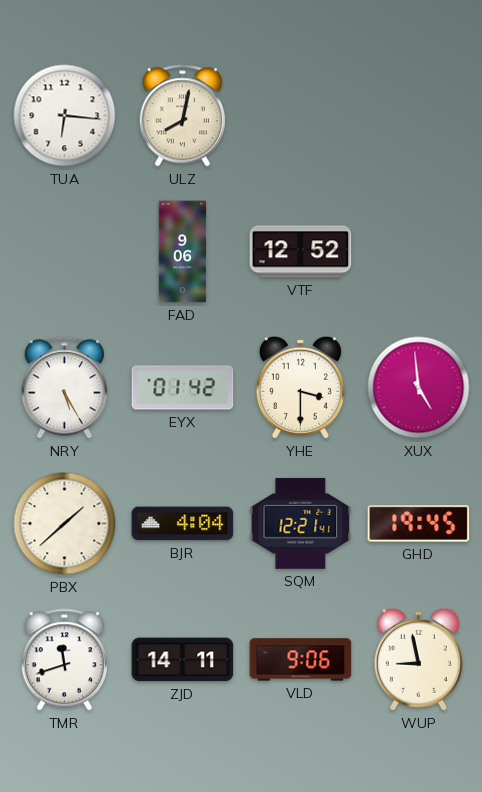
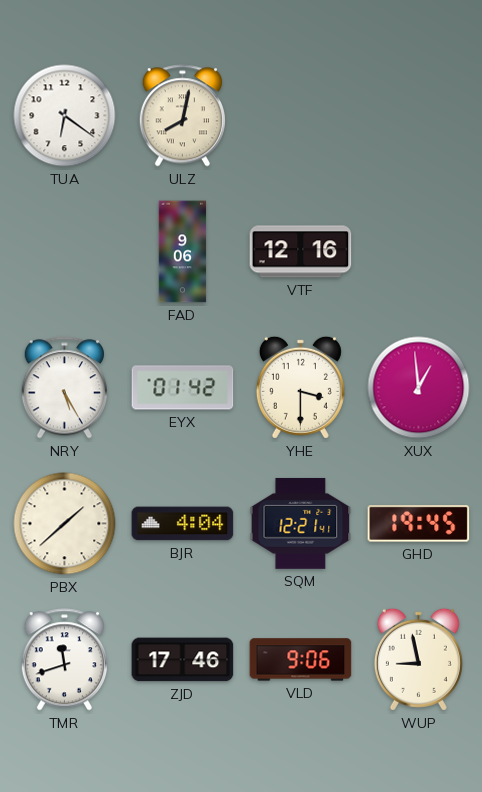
TUA: 6:16 -> 6:21
VTF: 12:52 -> 12:16
XUX: 4:59 -> 12:59
ZJD: 14:11 -> 17:46
